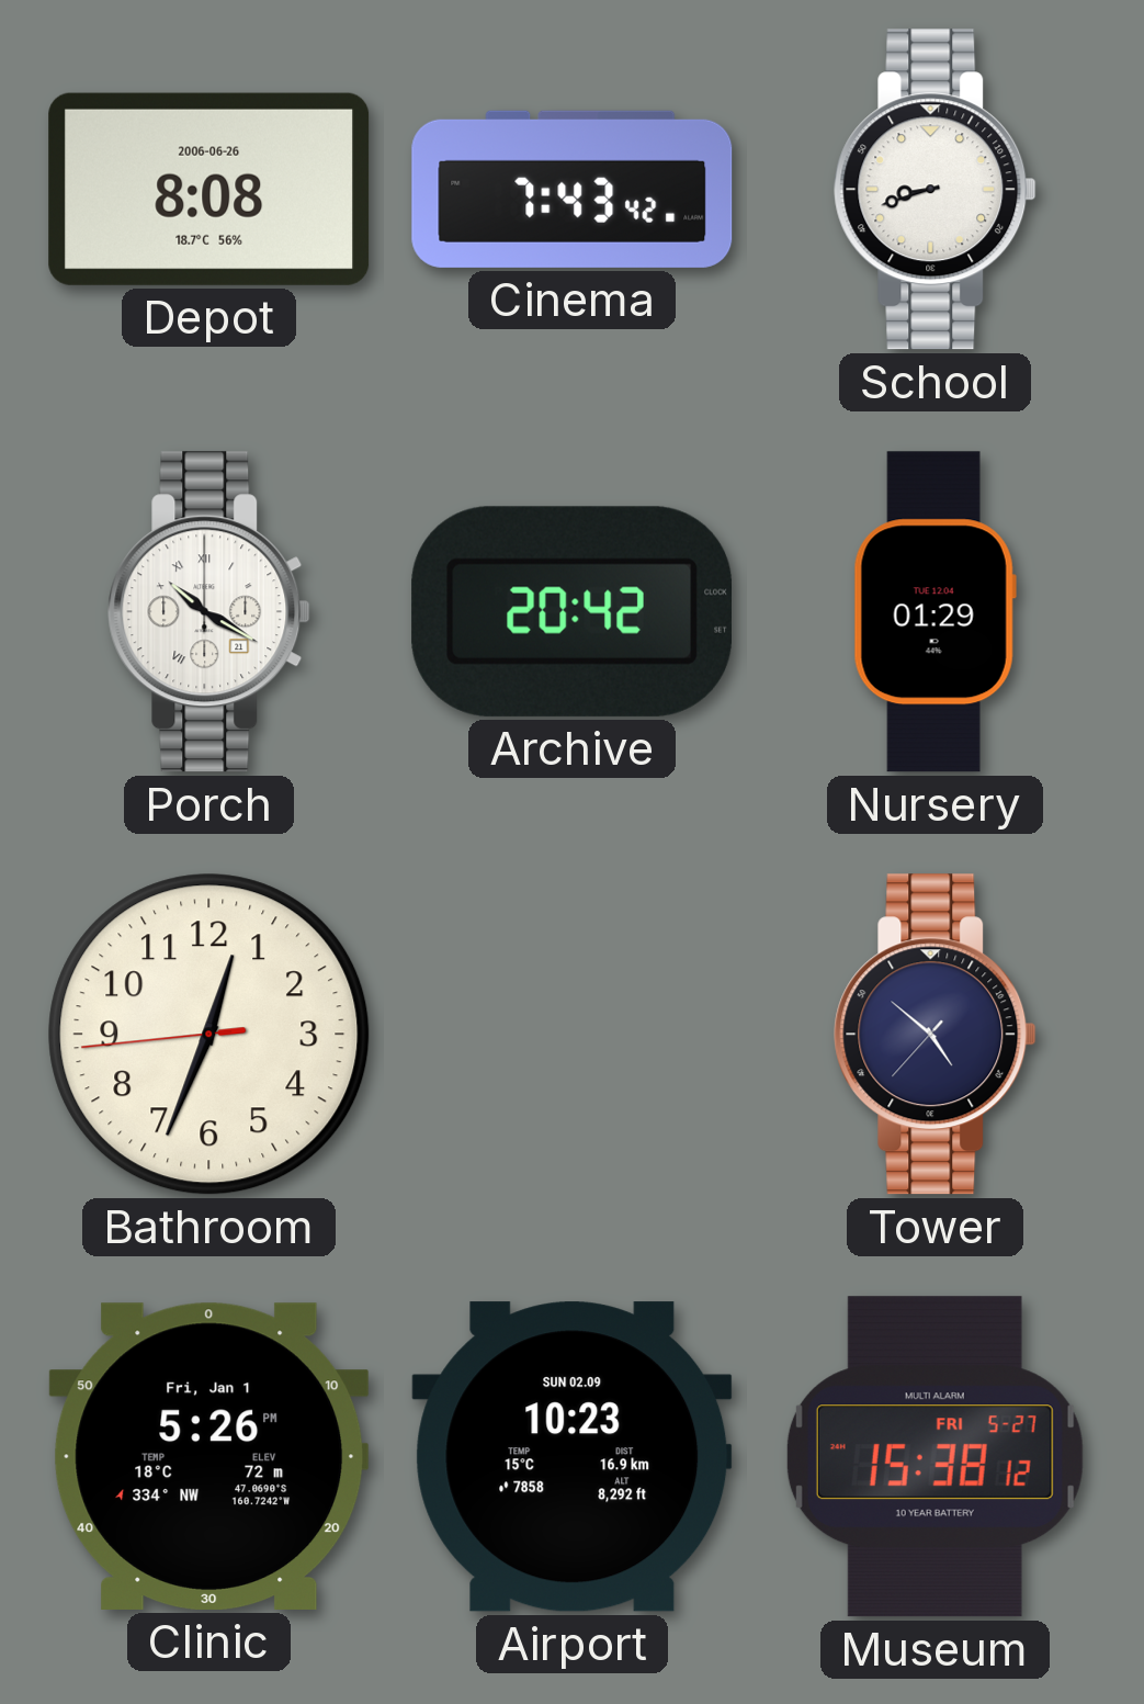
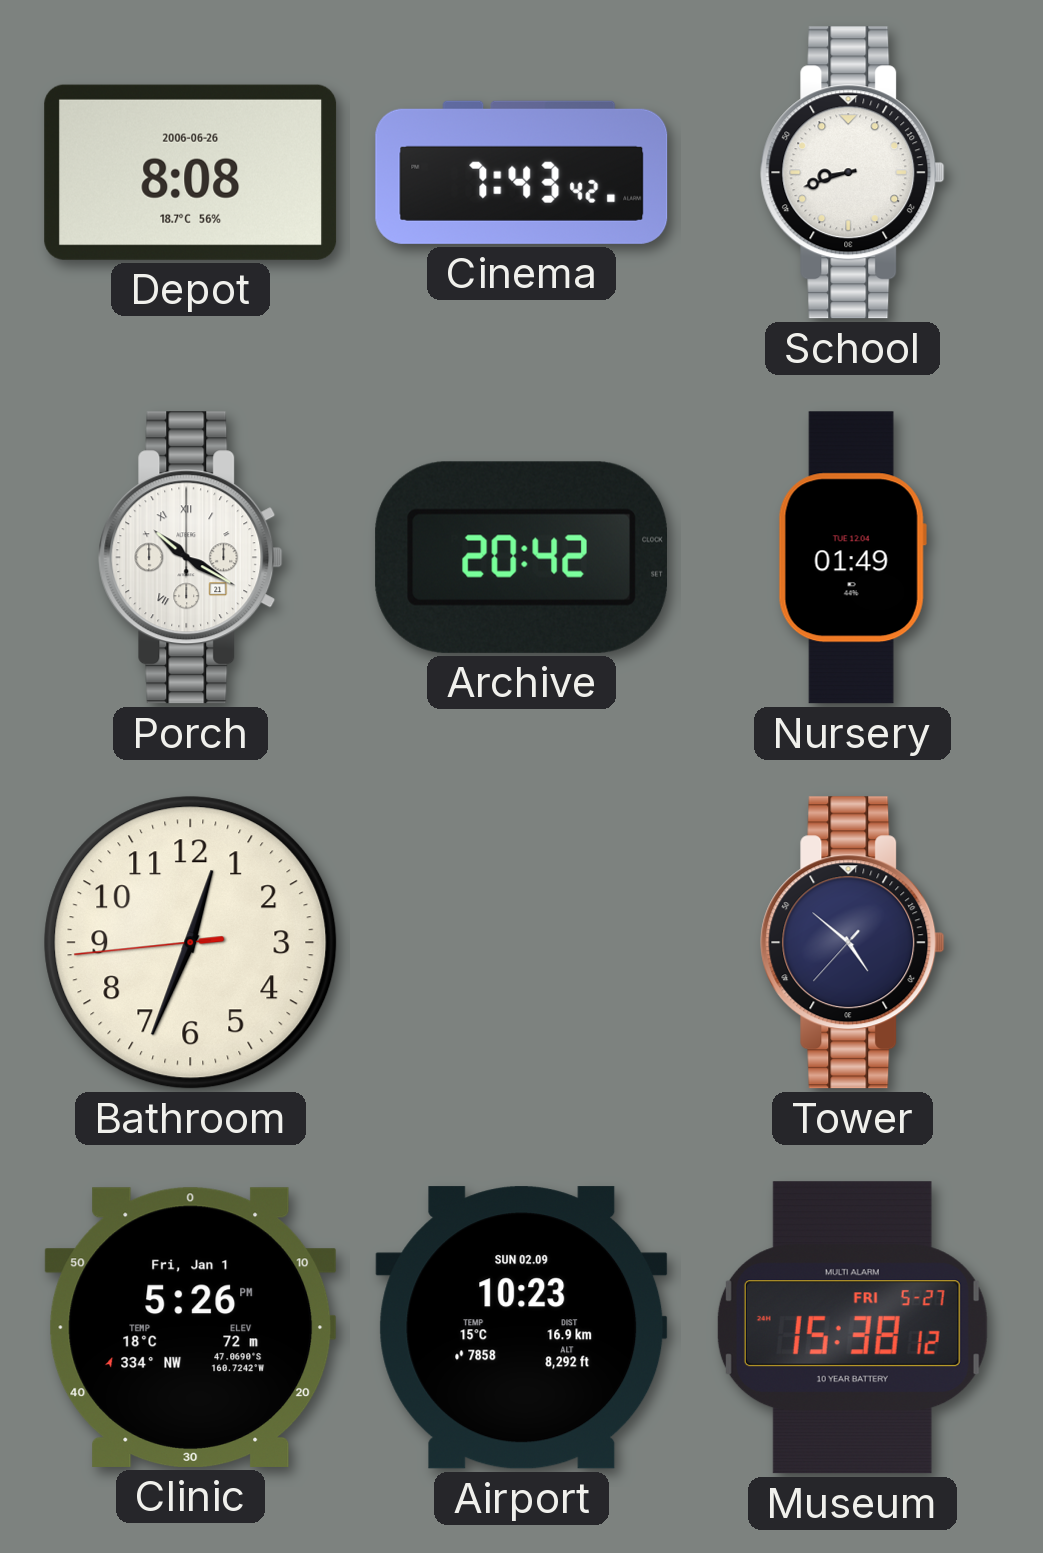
Nursery: 01:29 -> 01:49
